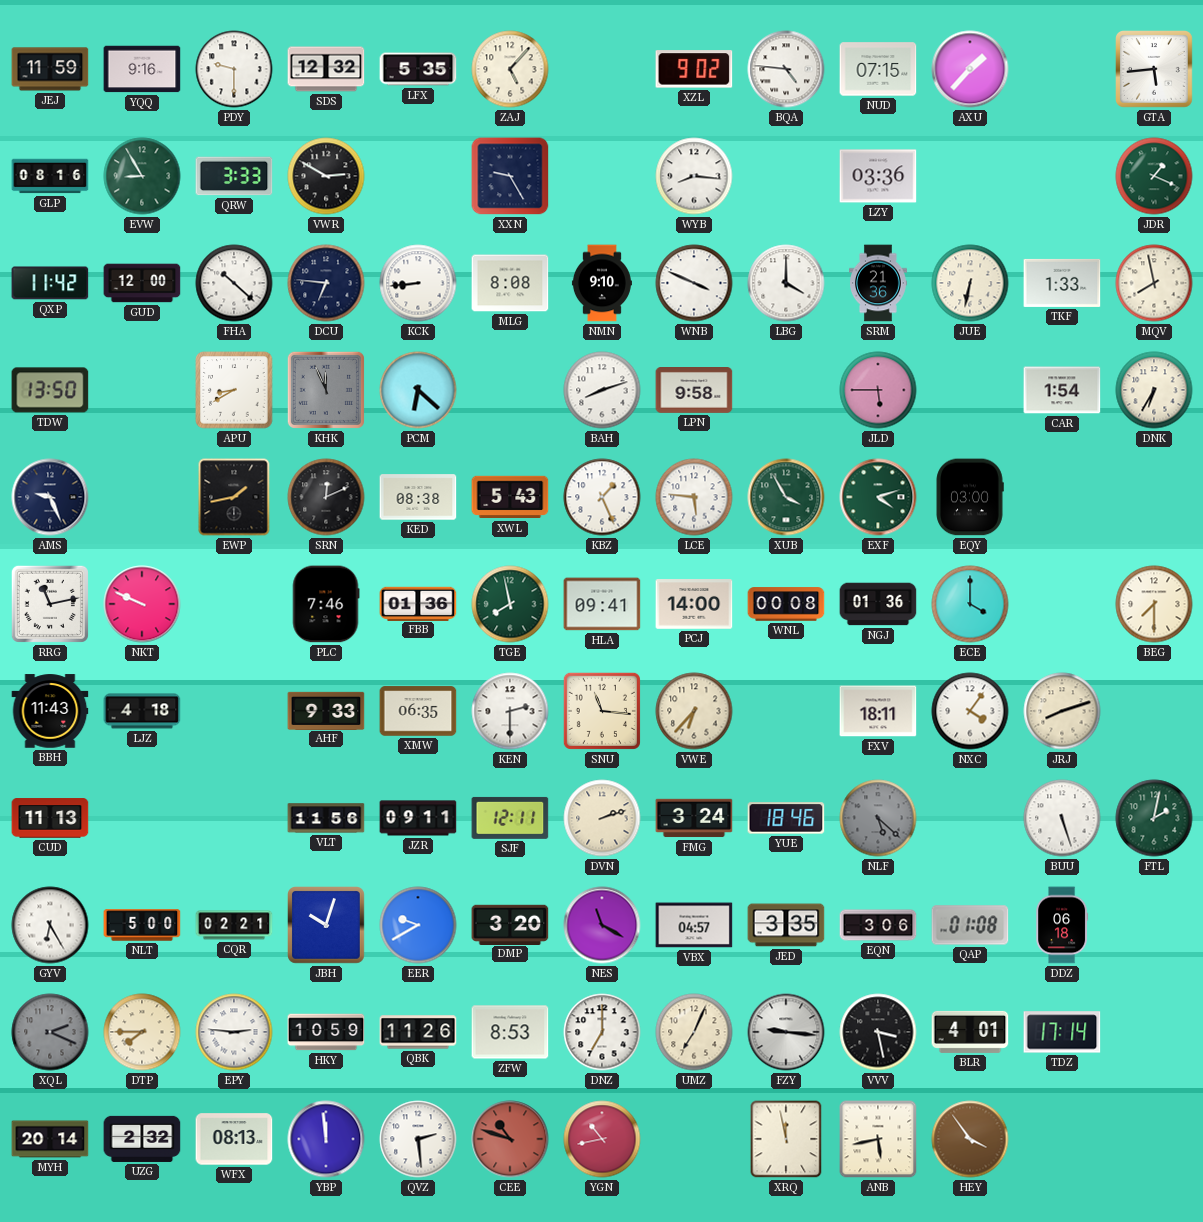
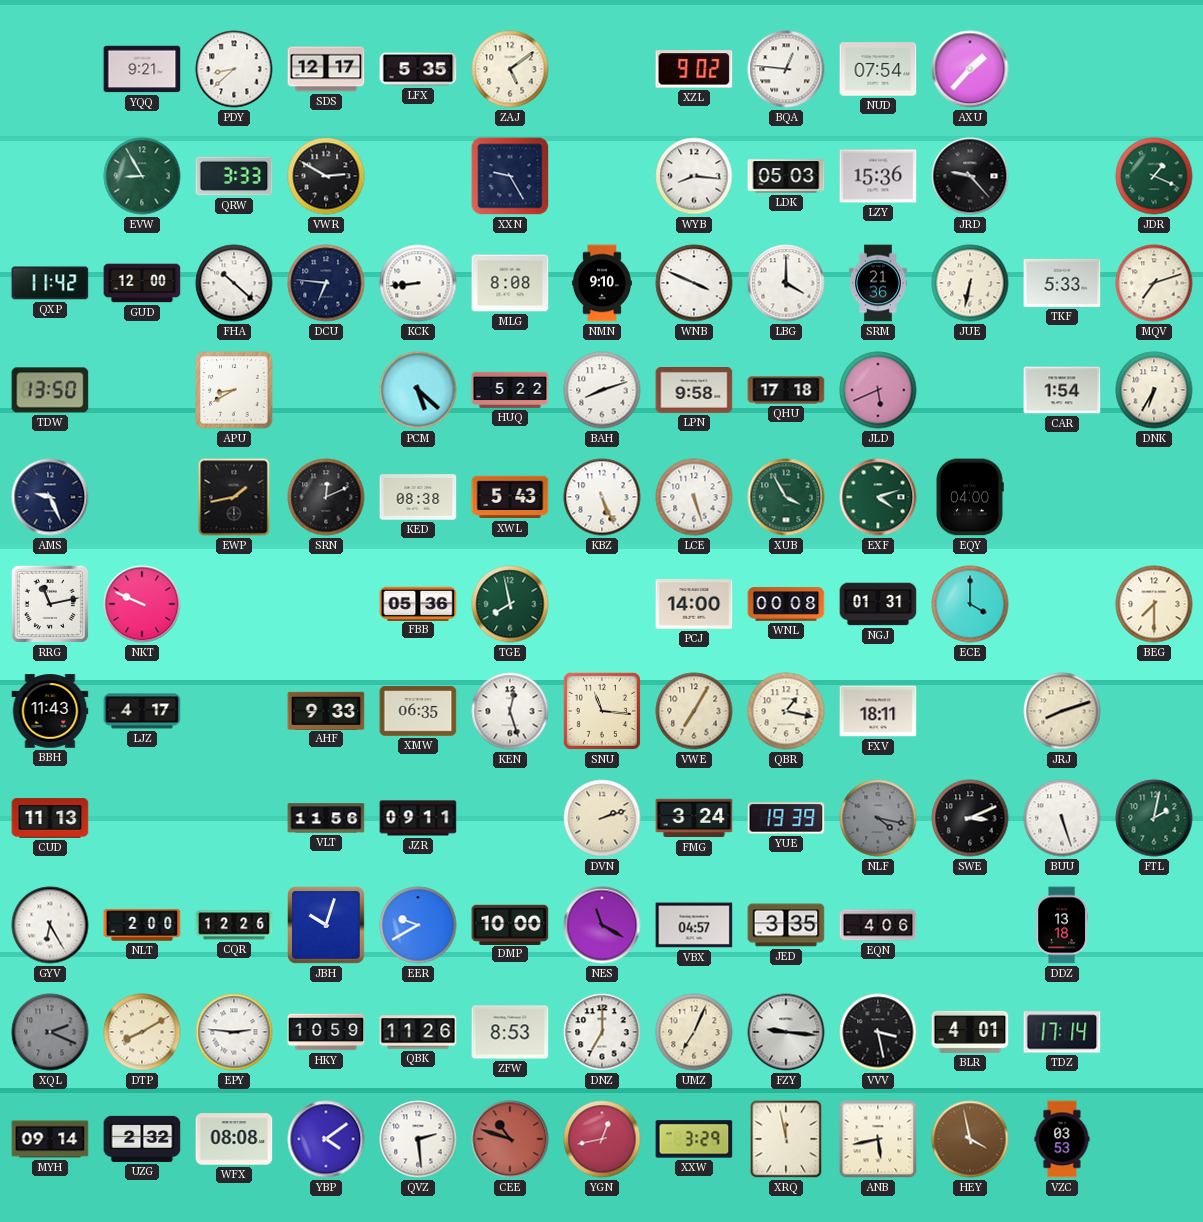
JEJ: 11:59 -> none
YQQ: 9:16 -> 9:21
PDY: 9:30 -> 8:38
SDS: 12:32 -> 12:17
ZAJ: 5:07 -> 5:09
BQA: 4:46 -> 12:46
NUD: 07:15 -> 07:54
GTA: 5:44 -> none
GLP: 08:16 -> none
LDK: none -> 05:03
LZY: 03:36 -> 15:36
JRD: none -> 9:23
TKF: 1:33 -> 5:33
MQV: 7:58 -> 7:12
KHK: 11:56 -> none
PCM: 6:22 -> 5:22
HUQ: none -> 5:22
QHU: none -> 17:18
JLD: 5:45 -> 5:41
KBZ: 1:26 -> 5:26
LCE: 5:46 -> 5:27
EQY: 03:00 -> 04:00
PLC: 7:46 -> none
FBB: 01:36 -> 05:36
HLA: 09:41 -> none
NGJ: 01:36 -> 01:31
LJZ: 4:18 -> 4:17
KEN: 2:30 -> 12:27
VWE: 6:37 -> 7:05
QBR: none -> 1:17
NXC: 4:06 -> none
SJF: 12:11 -> none
YUE: 18:46 -> 19:39
NLF: 5:22 -> 4:17
SWE: none -> 3:11
NLT: 5:00 -> 2:00
CQR: 02:21 -> 12:26
DMP: 3:20 -> 10:00
EQN: 3:06 -> 4:06
QAP: 01:08 -> none
DDZ: 06:18 -> 13:18
DTP: 7:45 -> 8:10
MYH: 20:14 -> 09:14
WFX: 08:13 -> 08:08
YBP: 11:59 -> 4:09
YGN: 10:43 -> 12:43
XXW: none -> 3:29
HEY: 3:54 -> 3:58
VZC: none -> 03:53
